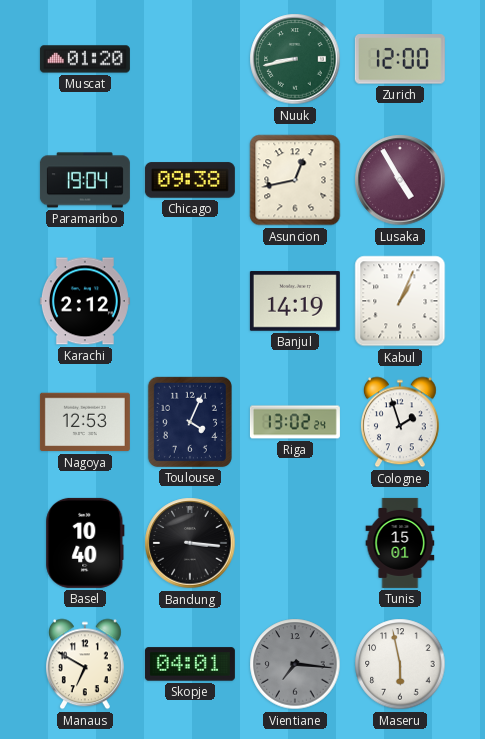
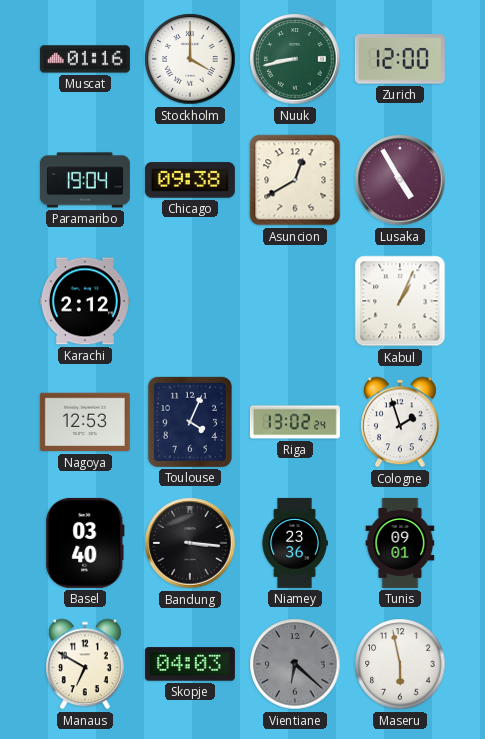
Muscat: 01:20 -> 01:16
Stockholm: none -> 4:00
Asuncion: 12:43 -> 12:40
Banjul: 14:19 -> none
Basel: 10:40 -> 03:40
Niamey: none -> 23:36
Tunis: 15:01 -> 09:01
Skopje: 04:01 -> 04:03
Vientiane: 7:16 -> 6:22
